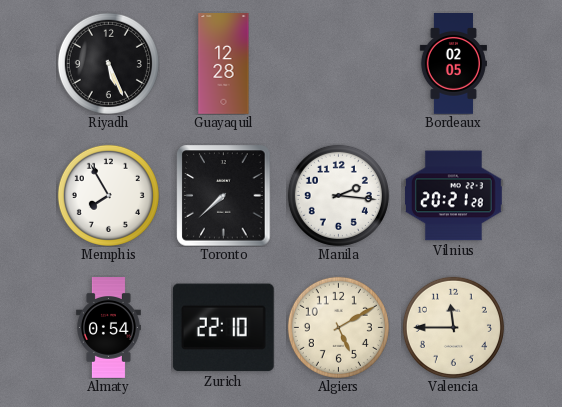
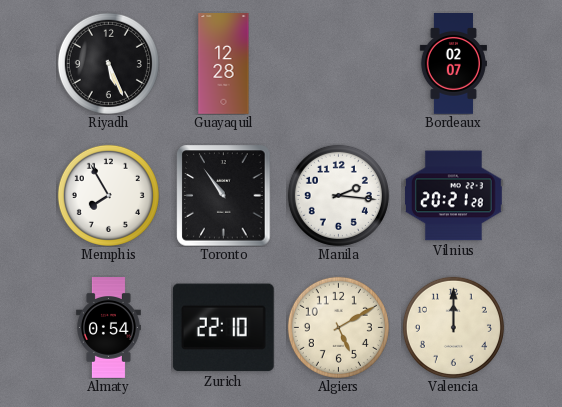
Bordeaux: 02:05 -> 02:07
Toronto: 7:38 -> 10:54
Valencia: 11:45 -> 12:00
